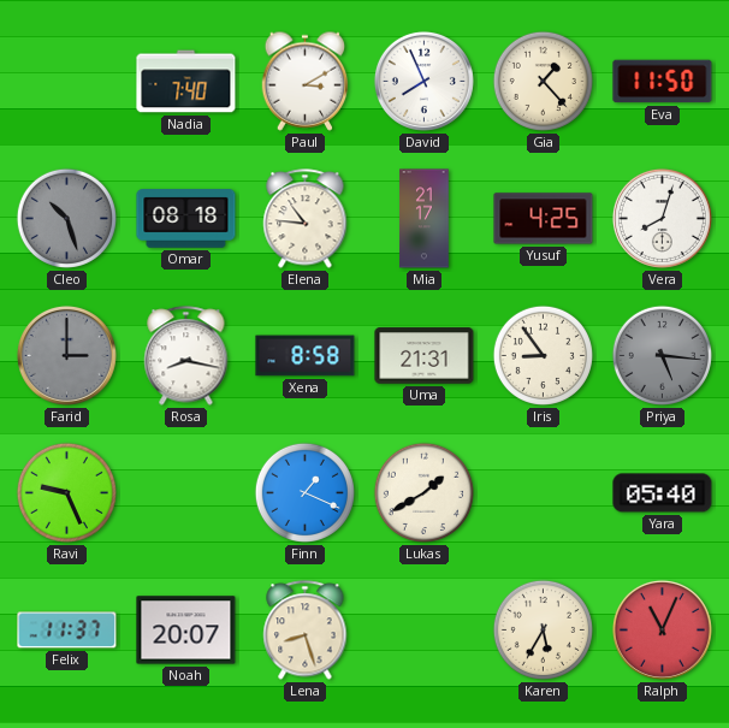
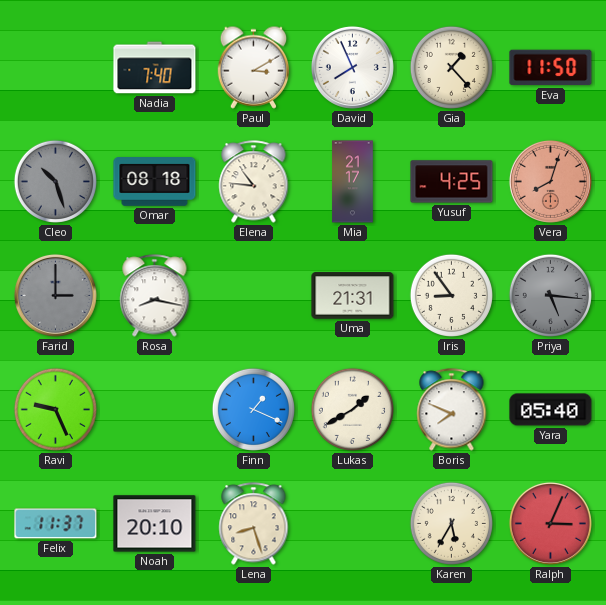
Vera dial: white -> salmon
Xena: 8:58 -> none
Boris: none -> 7:49
Noah: 20:07 -> 20:10
Ralph: 11:04 -> 3:04
